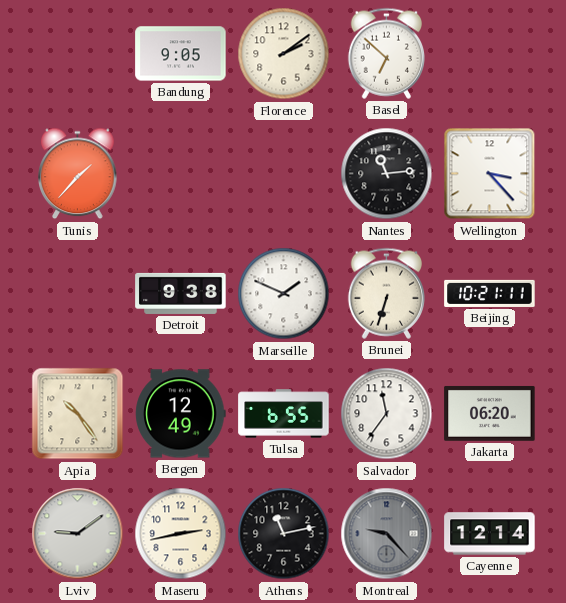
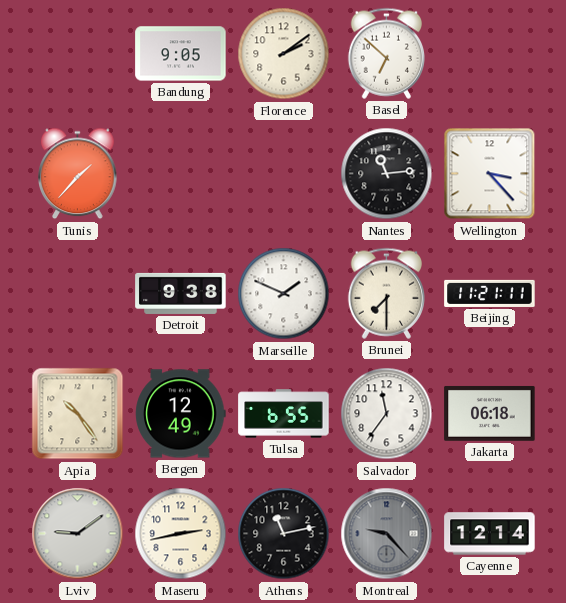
Brunei: 6:33 -> 7:30
Beijing: 10:21 -> 11:21
Jakarta: 06:20 -> 06:18
